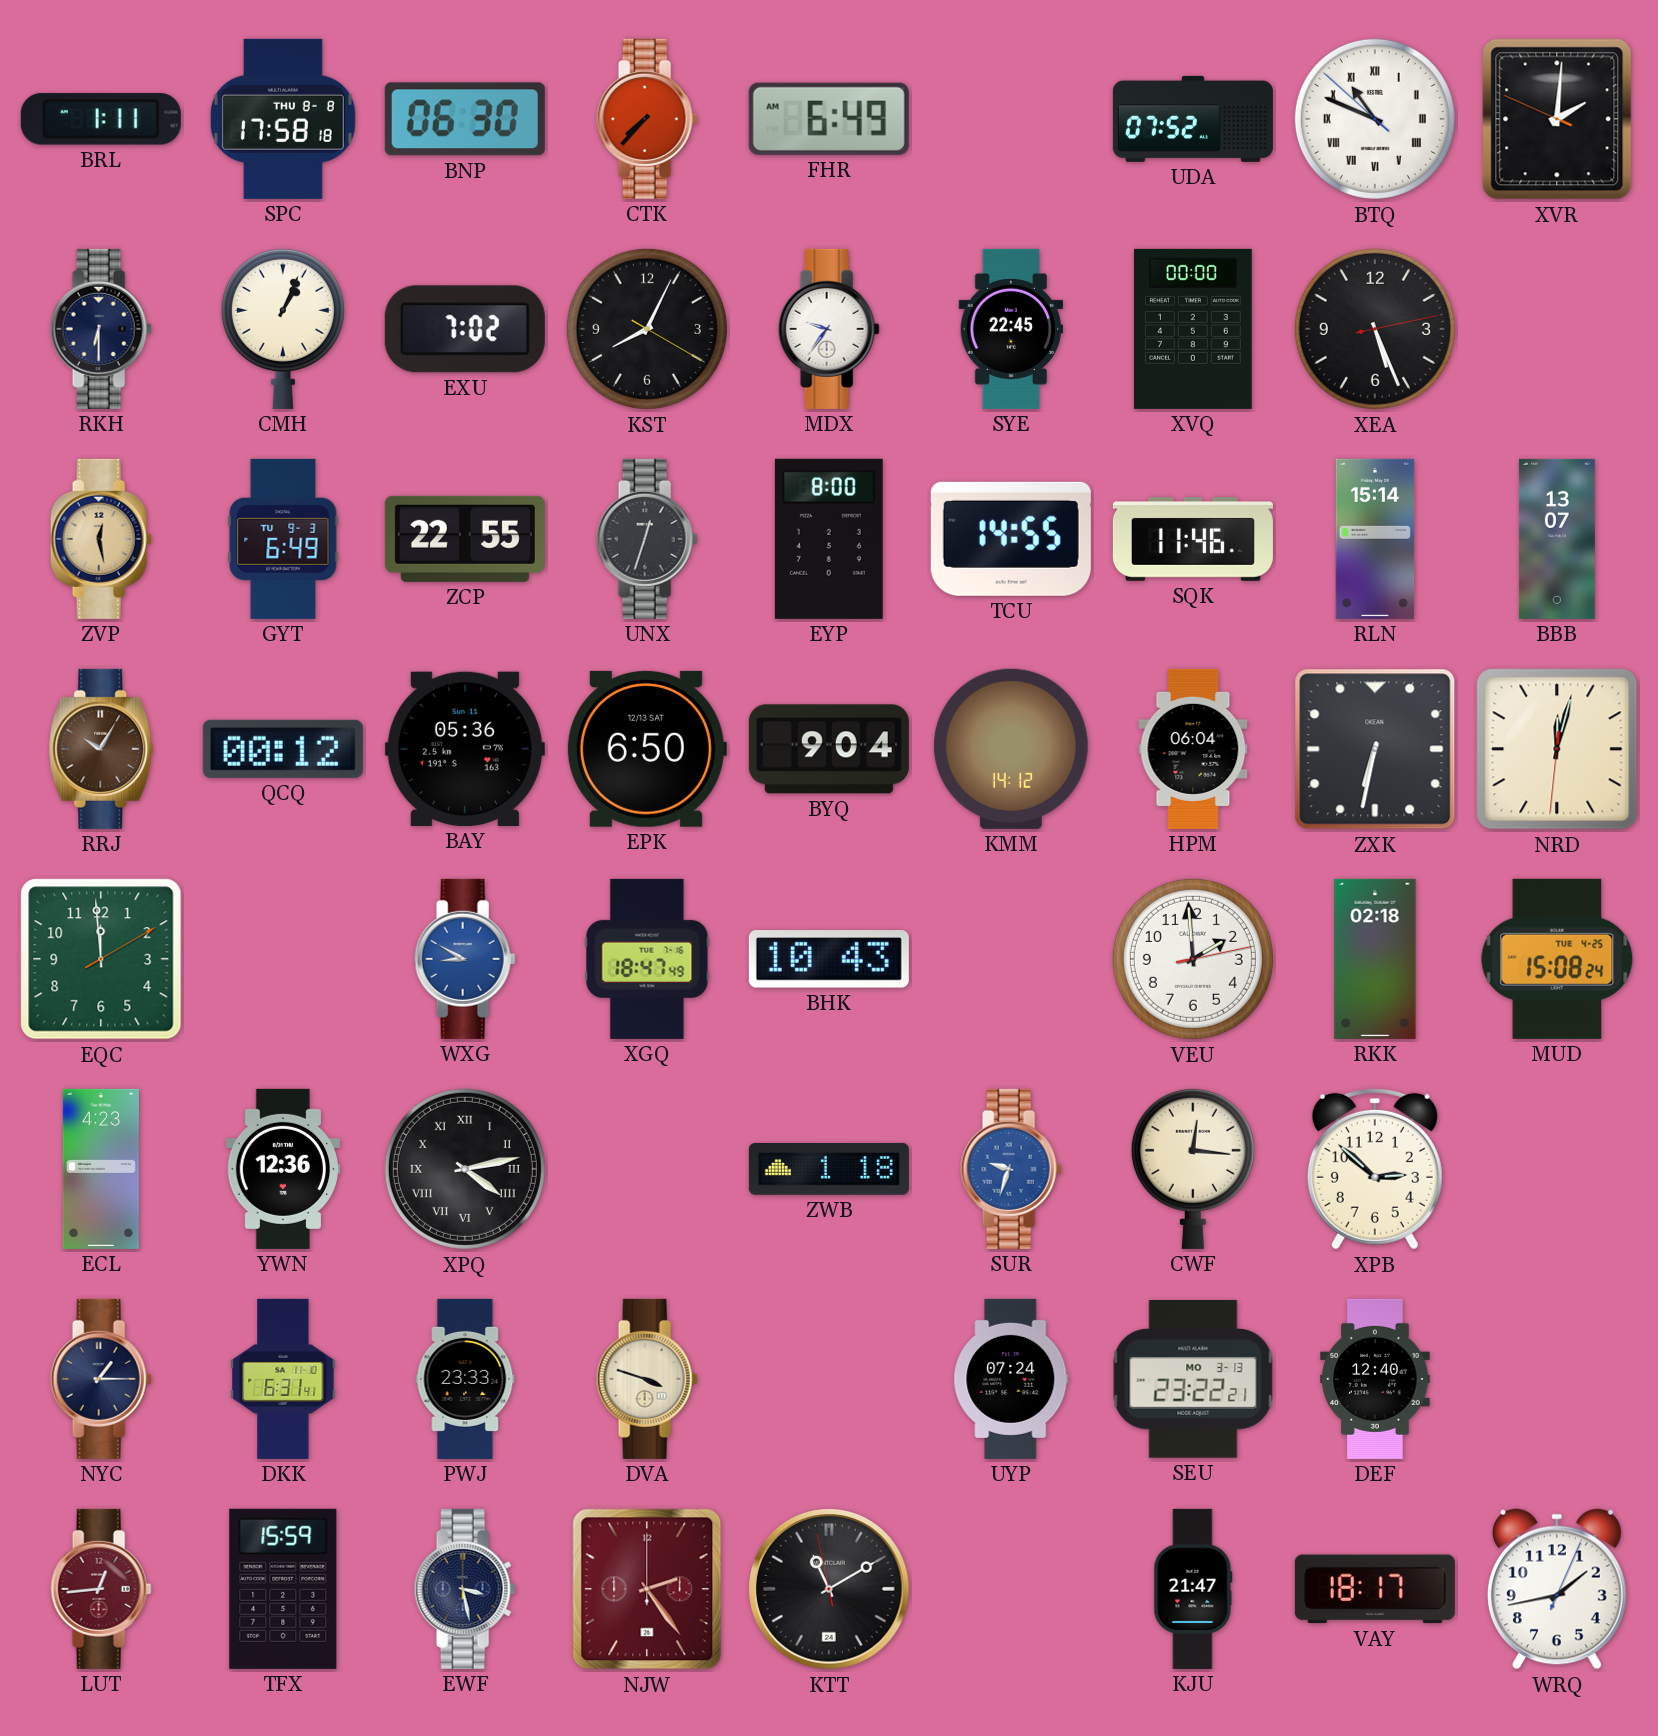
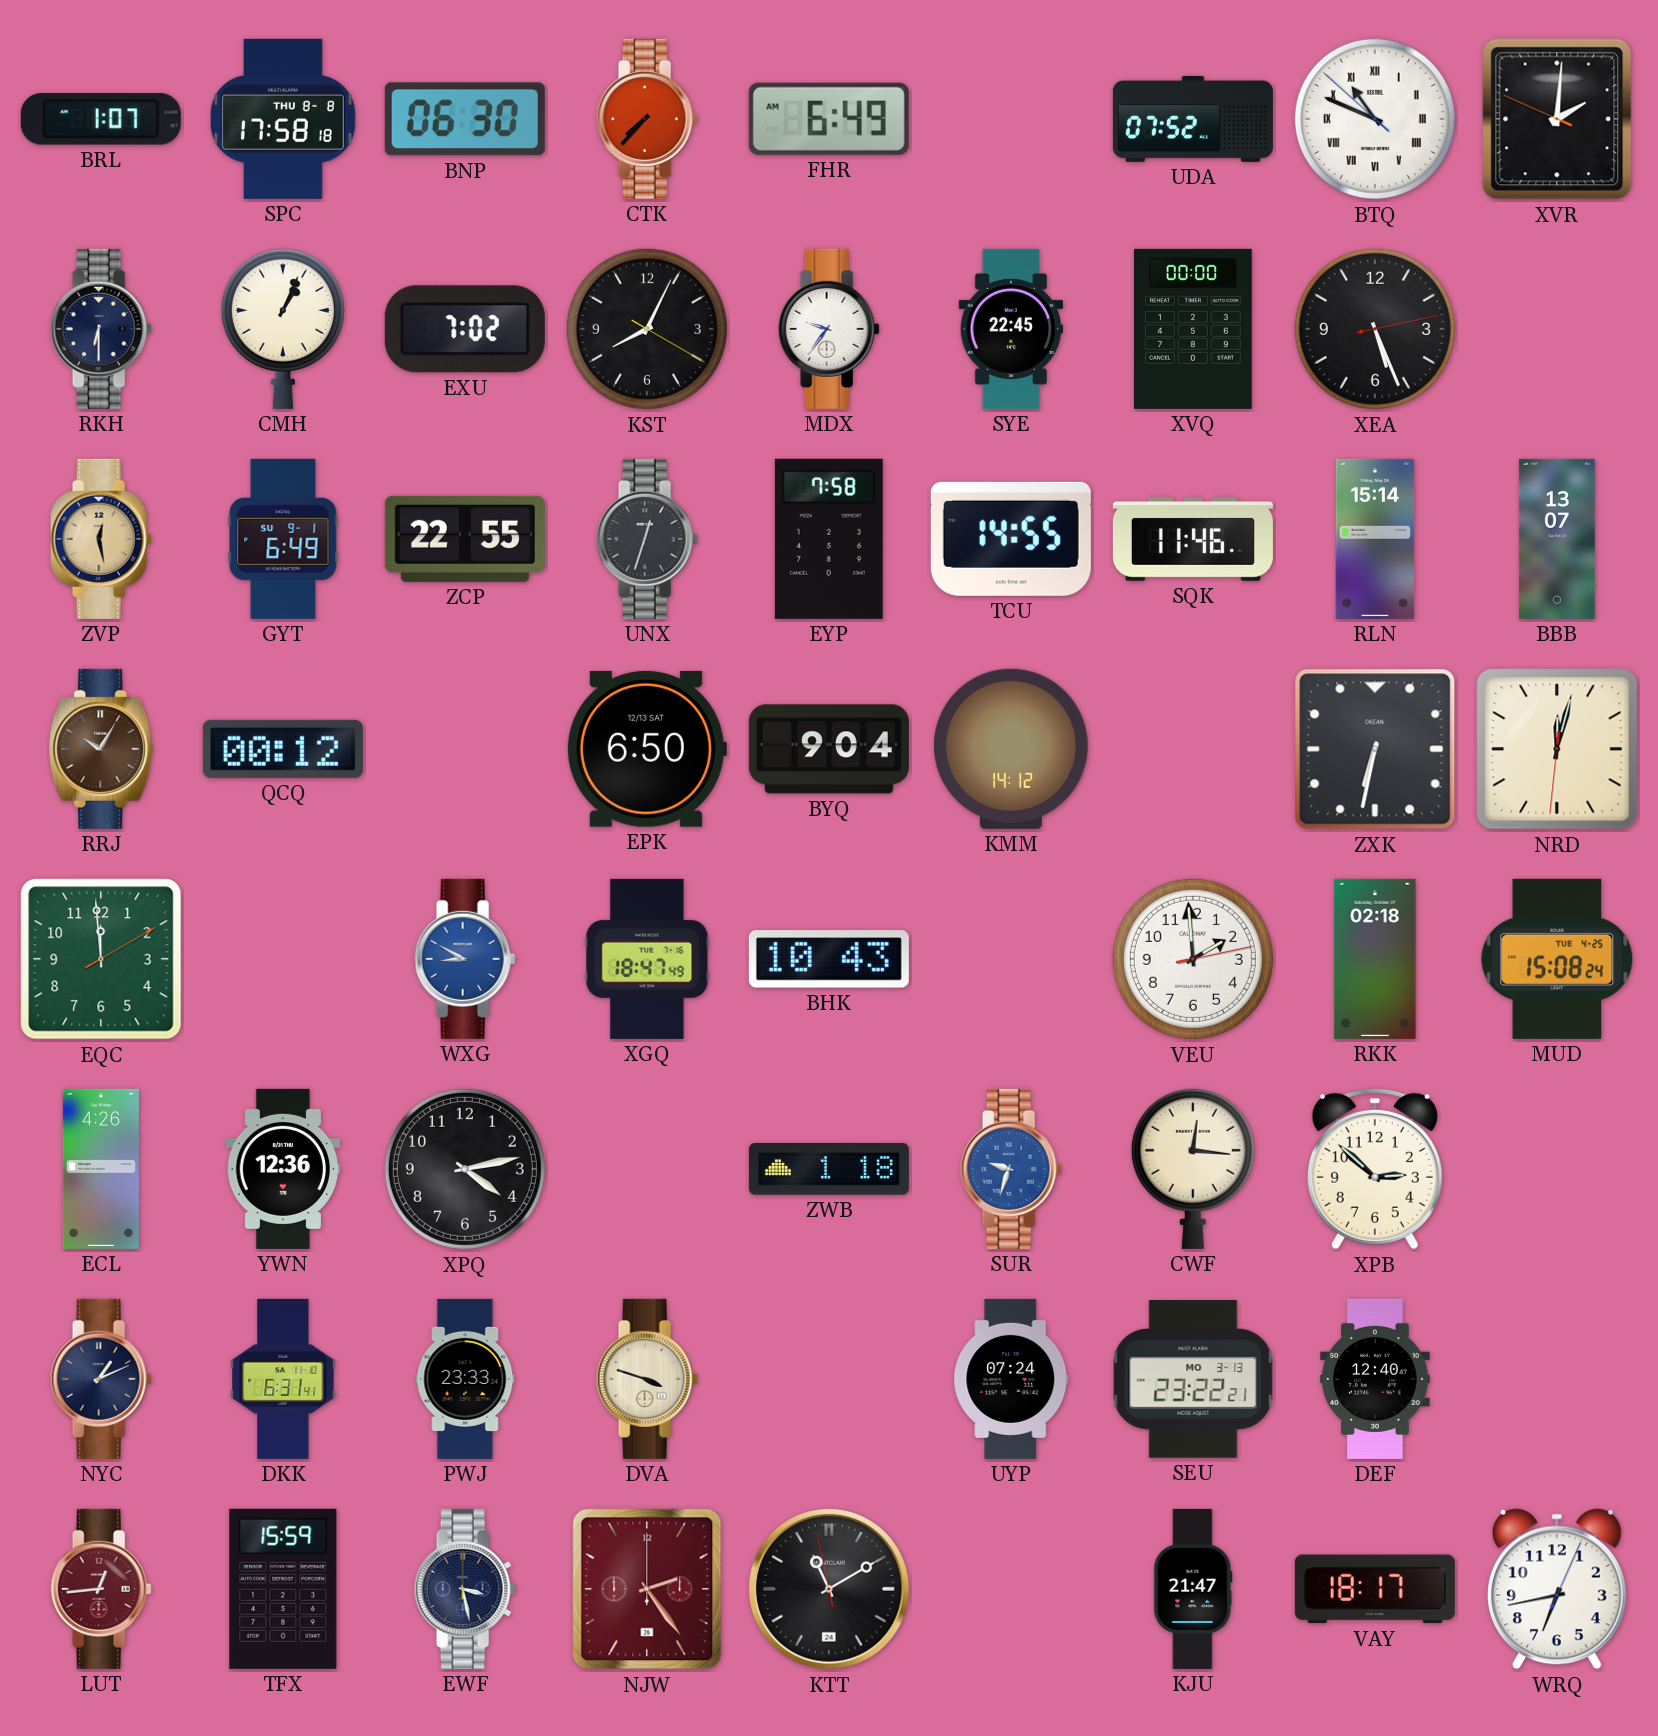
BRL: 1:11 -> 1:07
GYT date: TU 9-3 -> SU 9-1
EYP: 8:00 -> 7:58
BAY: 05:36 -> none
HPM: 06:04 -> none
ECL: 4:23 -> 4:26
XPQ numerals: Roman -> Arabic
NYC: 1:15 -> 1:11
WRQ: 1:43 -> 6:43
